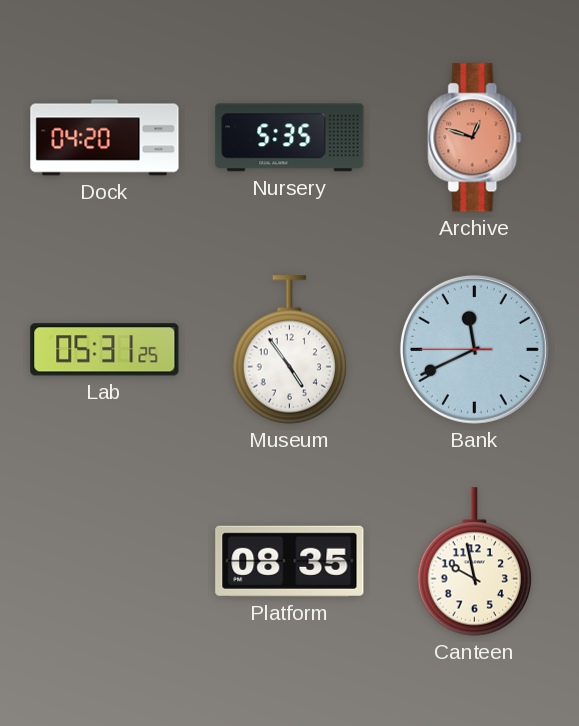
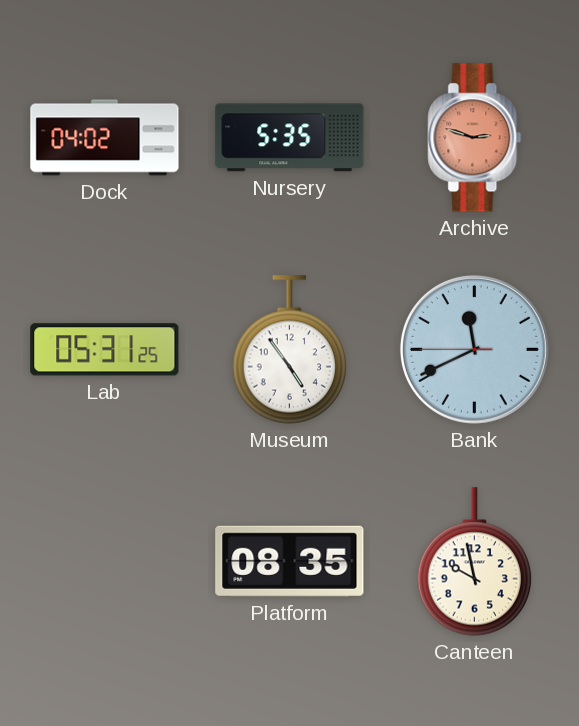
Dock: 04:20 -> 04:02
Archive: 12:48 -> 2:48
